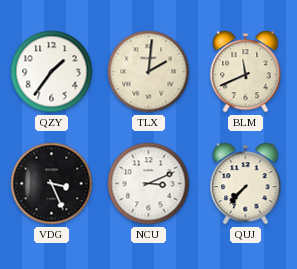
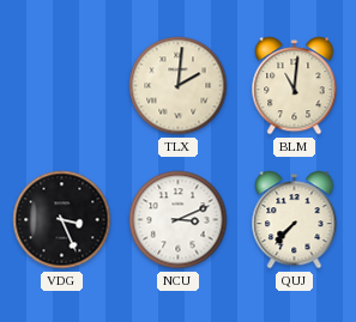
QZY: 1:36 -> none
BLM: 11:41 -> 11:01
